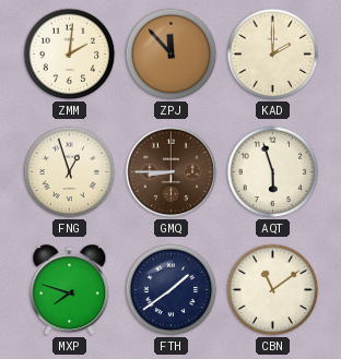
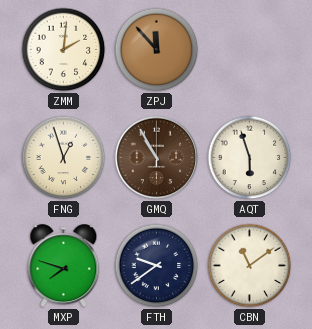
KAD: 2:00 -> none
GMQ: 8:45 -> 10:55
FTH: 1:39 -> 9:39
